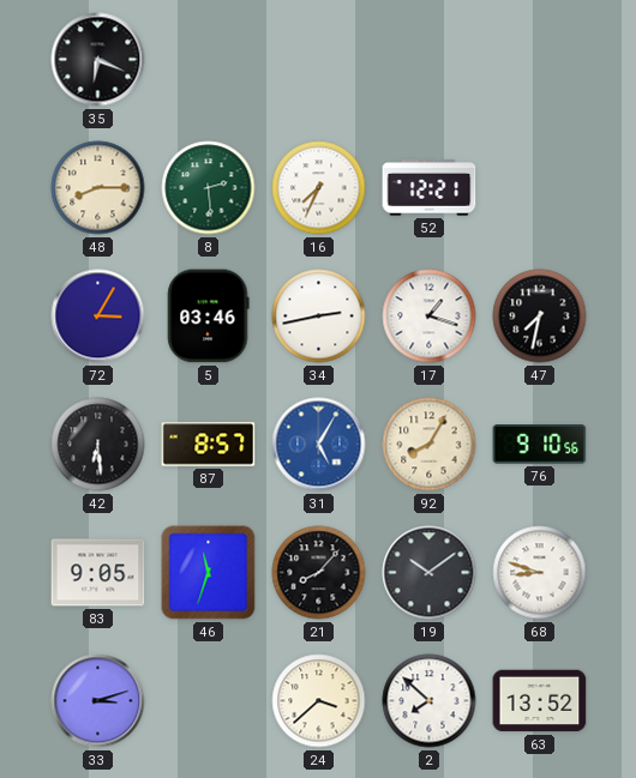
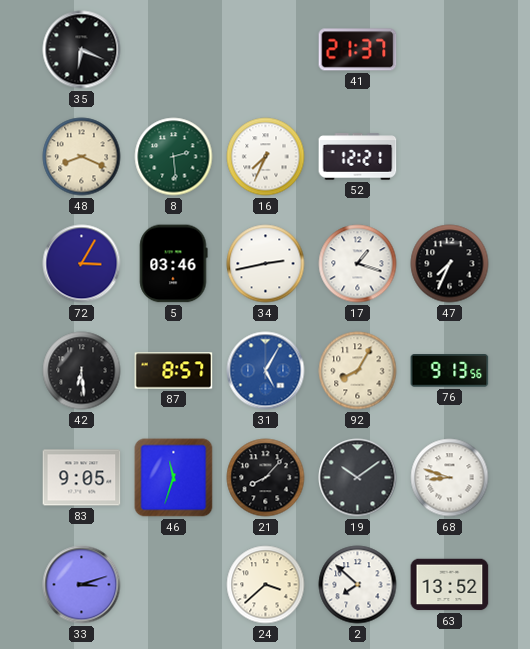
41: none -> 21:37
48: 8:15 -> 8:19
47: 7:32 -> 7:34
76: 9:10 -> 9:13
